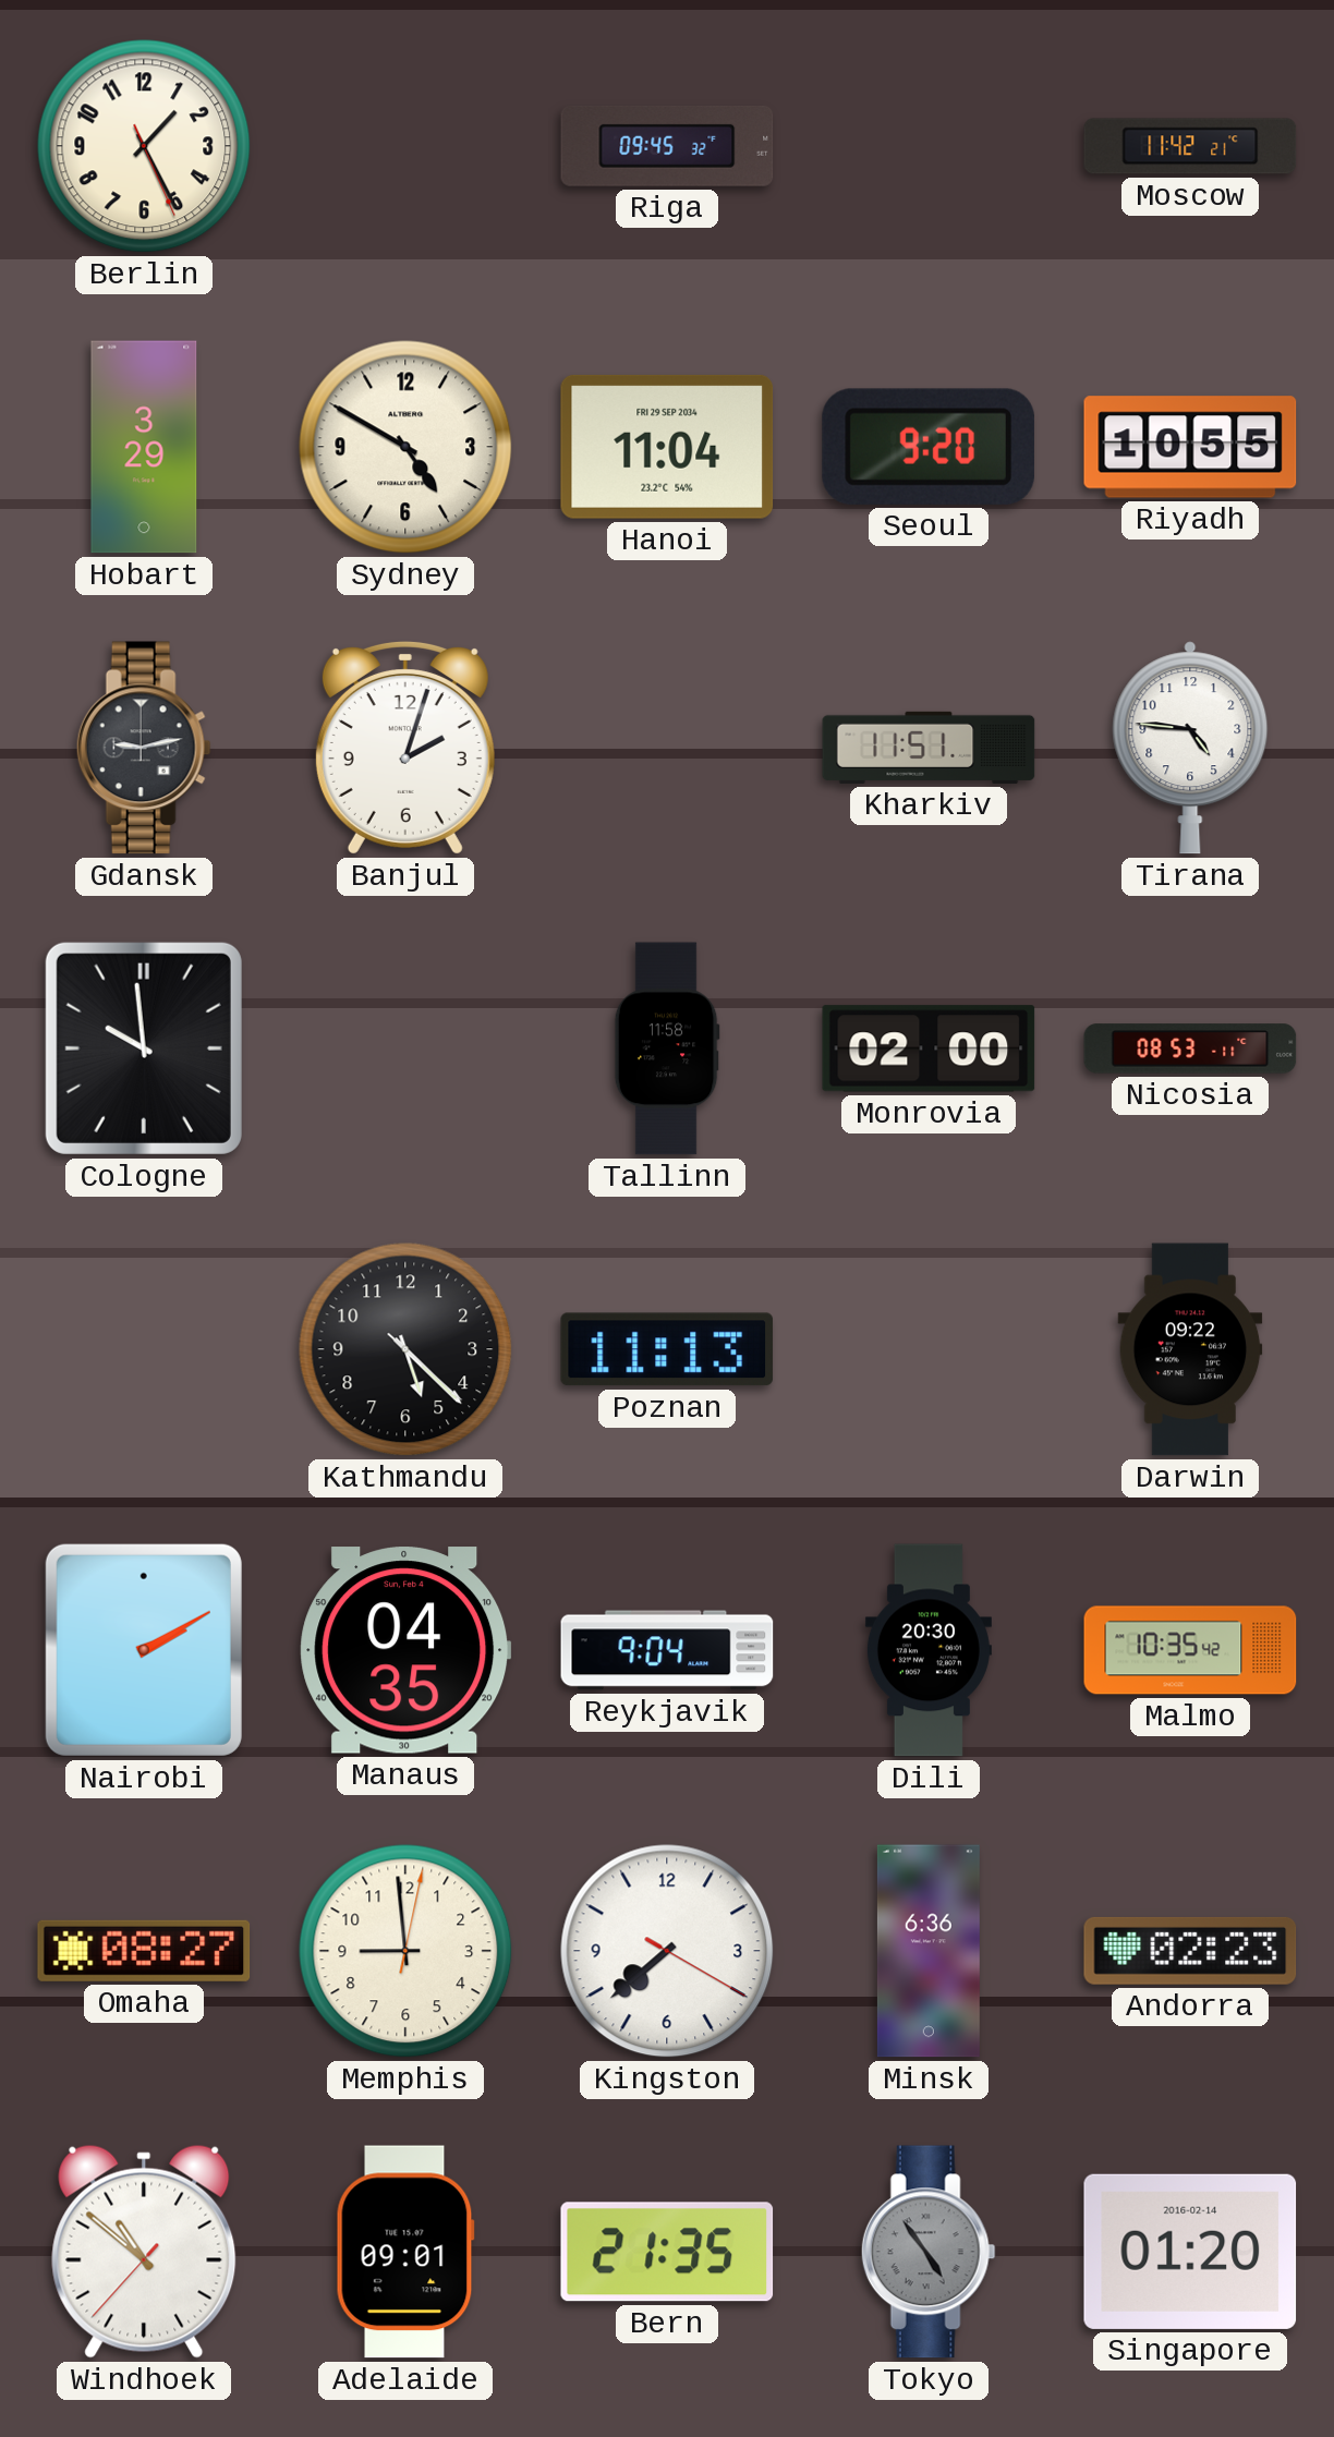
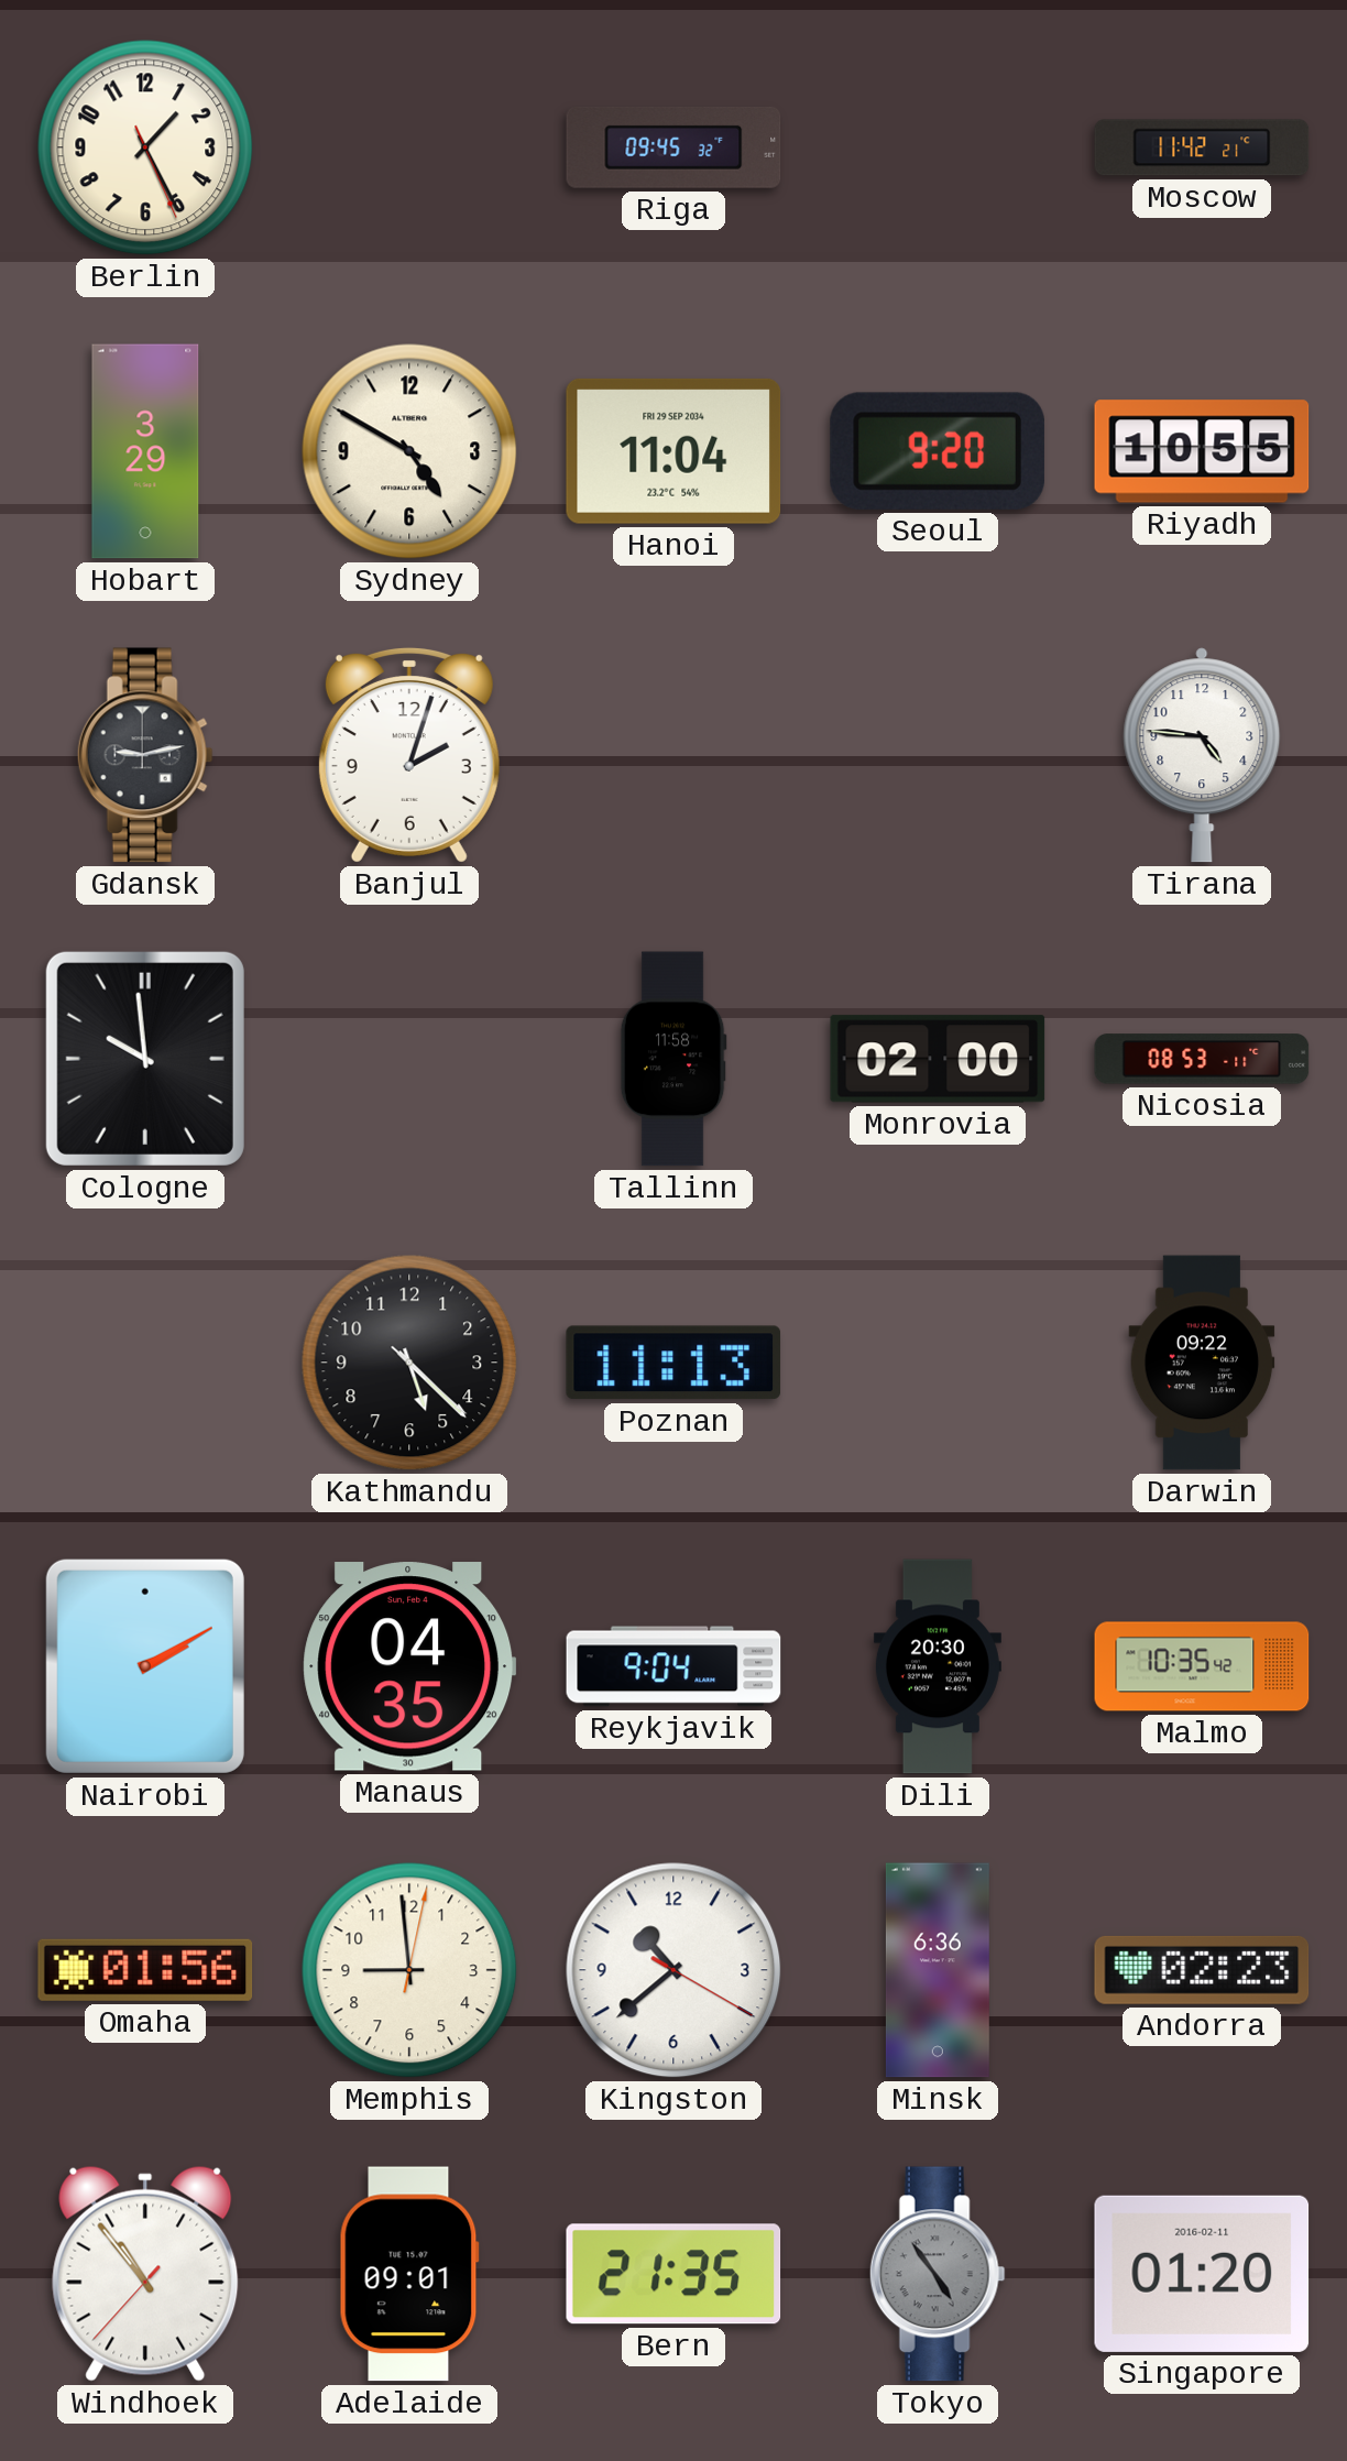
Kharkiv: 11:51 -> none
Omaha: 08:27 -> 01:56
Kingston: 7:38 -> 10:38
Windhoek: 10:51 -> 10:53
Singapore date: 2016-02-14 -> 2016-02-11
